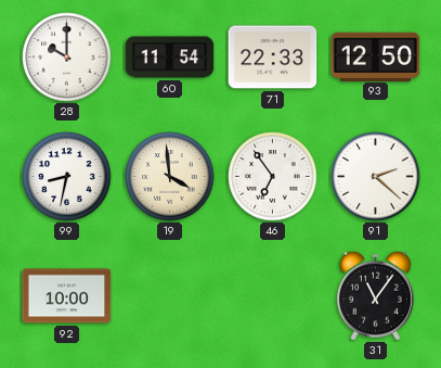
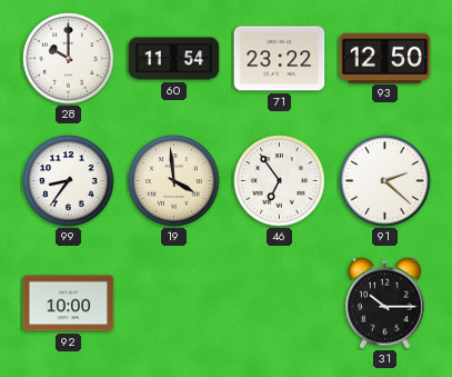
71: 22:33 -> 23:22
99: 8:32 -> 8:36
31: 11:06 -> 10:15
